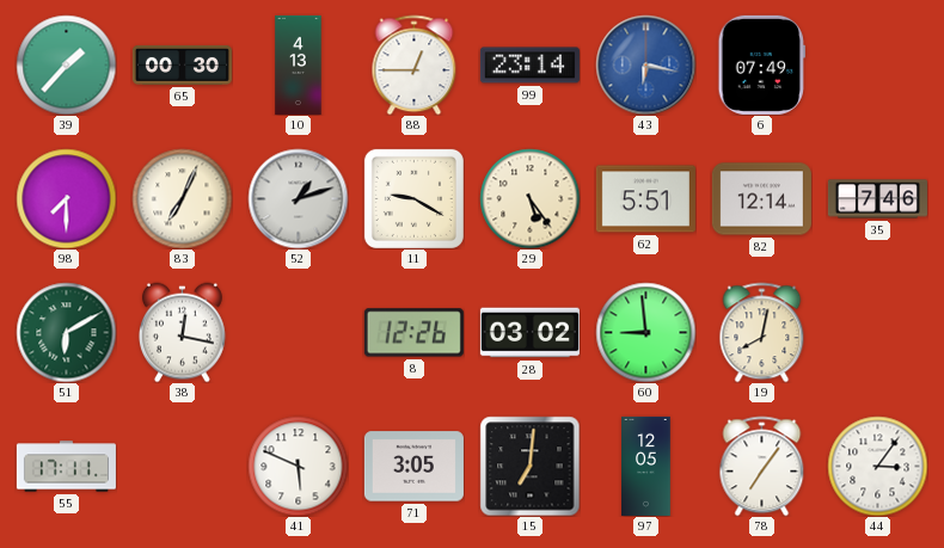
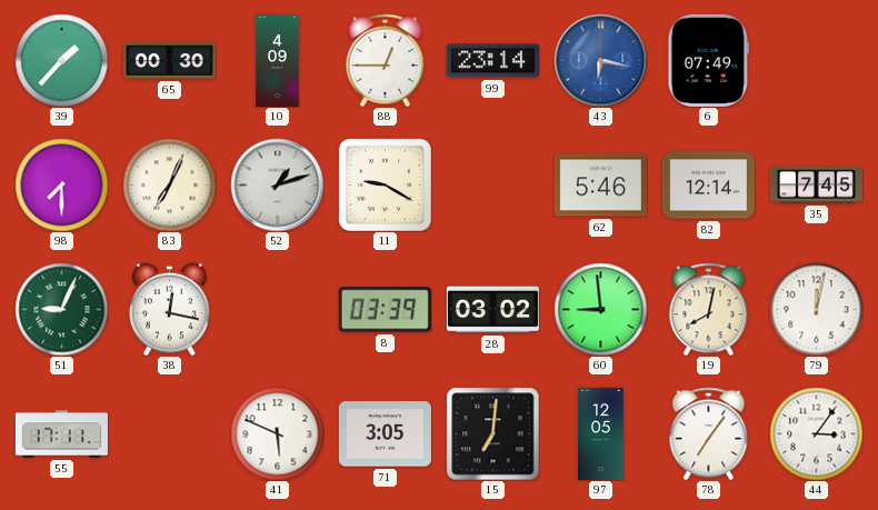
10: 4:13 -> 4:09
29: 5:24 -> none
62: 5:51 -> 5:46
35: 7:46 -> 7:45
51: 6:10 -> 9:04
8: 12:26 -> 03:39
79: none -> 12:02
